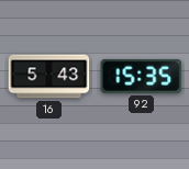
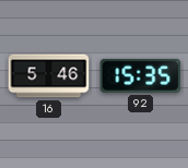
16: 5:43 -> 5:46
